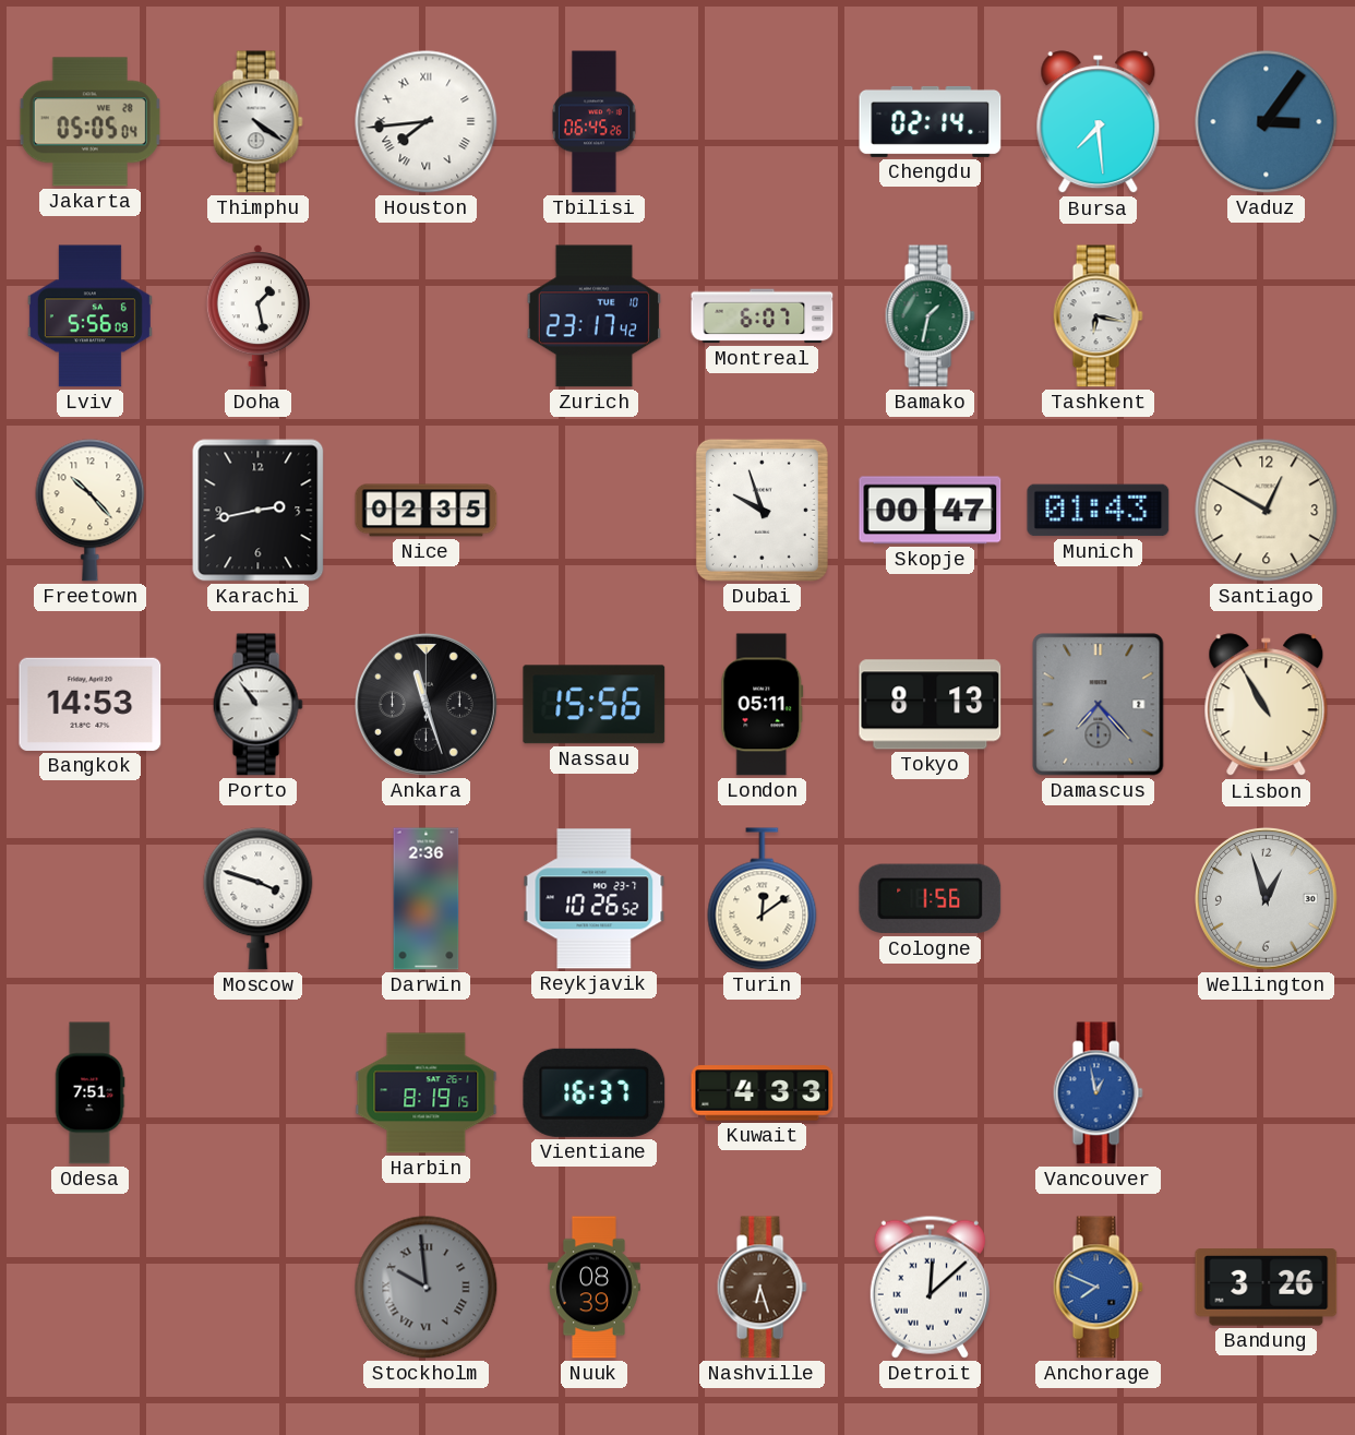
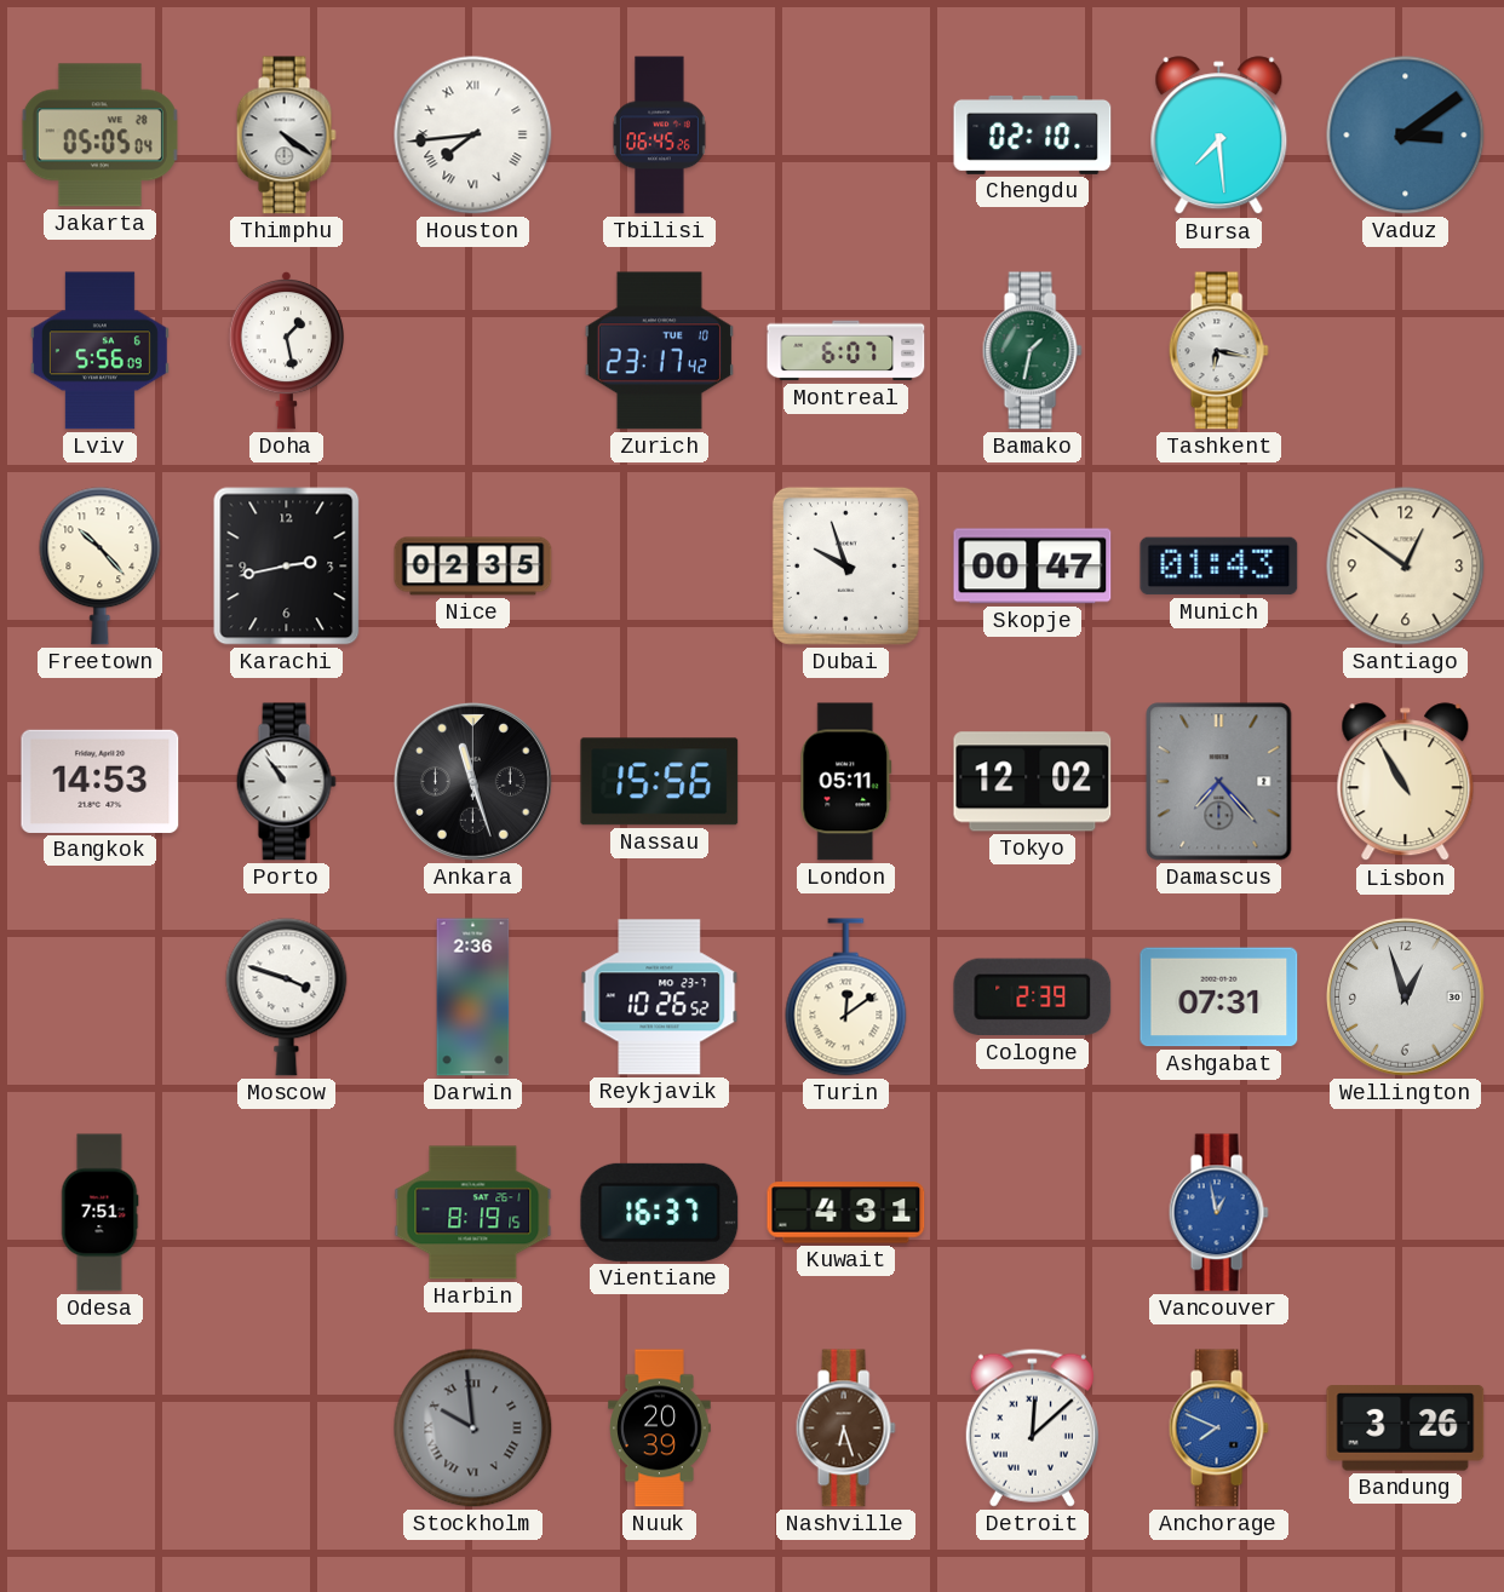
Chengdu: 02:14 -> 02:10
Vaduz: 3:06 -> 3:09
Santiago: 12:50 -> 12:51
Tokyo: 8:13 -> 12:02
Cologne: 1:56 -> 2:39
Ashgabat: none -> 07:31
Kuwait: 4:33 -> 4:31
Nuuk: 08:39 -> 20:39
